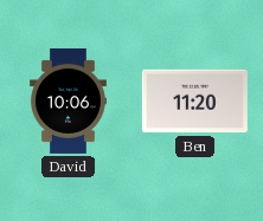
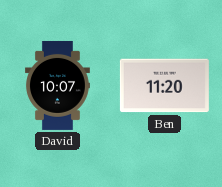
David: 10:06 -> 10:07
